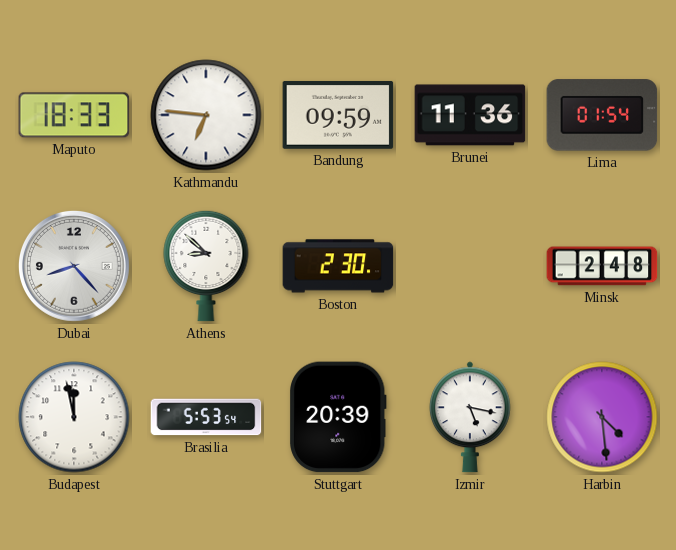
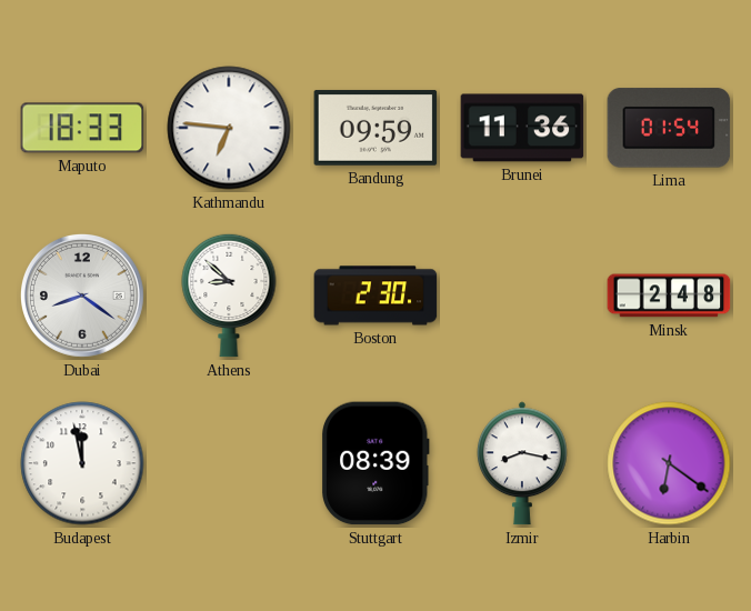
Dubai: 8:23 -> 8:21
Brasilia: 5:53 -> none
Stuttgart: 20:39 -> 08:39
Izmir: 5:17 -> 8:17
Harbin: 4:29 -> 6:21
